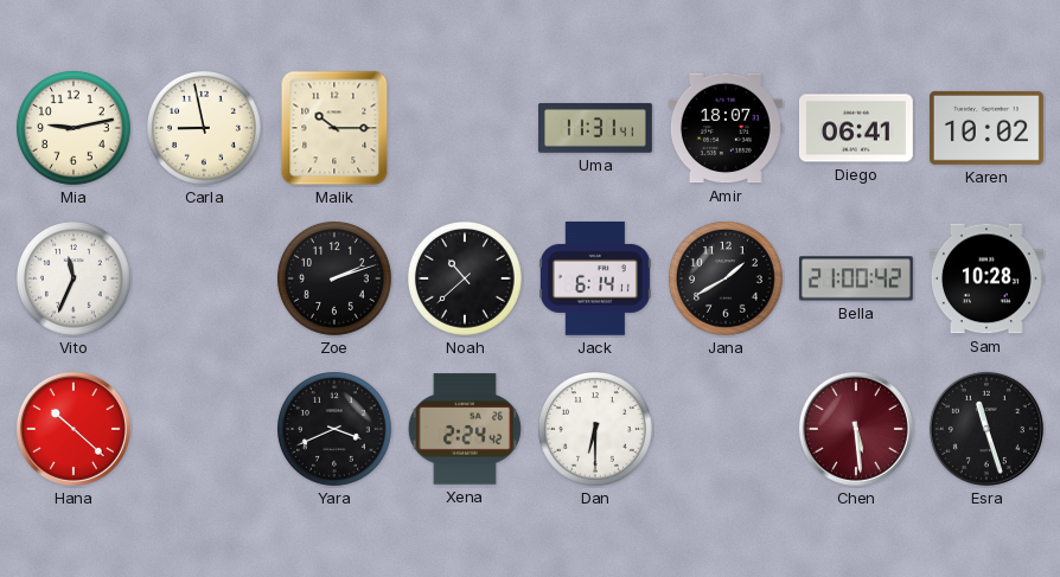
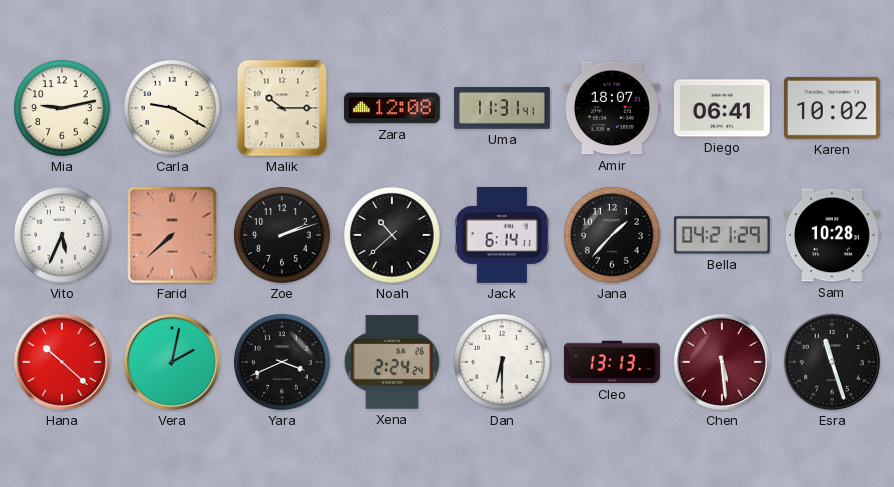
Carla: 8:58 -> 9:20
Zara: none -> 12:08
Vito: 11:34 -> 5:34
Farid: none -> 7:38
Jana: 1:40 -> 1:37
Bella: 21:00 -> 04:21
Vera: none -> 2:02
Xena: 2:24:42 -> 2:24:24
Cleo: none -> 13:13
